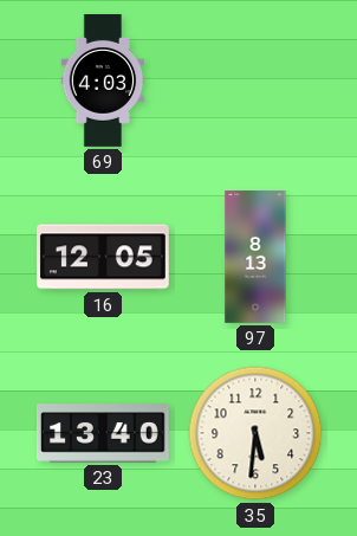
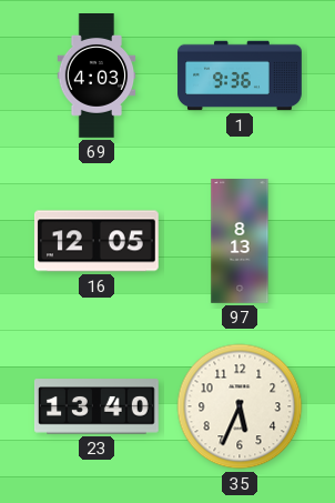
1: none -> 9:36
35: 5:31 -> 5:34
